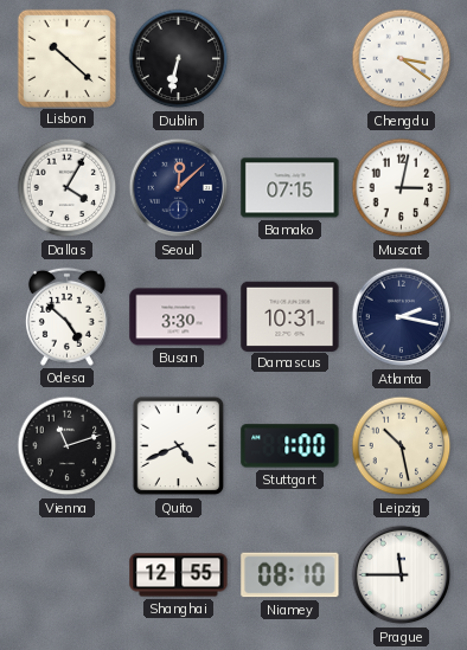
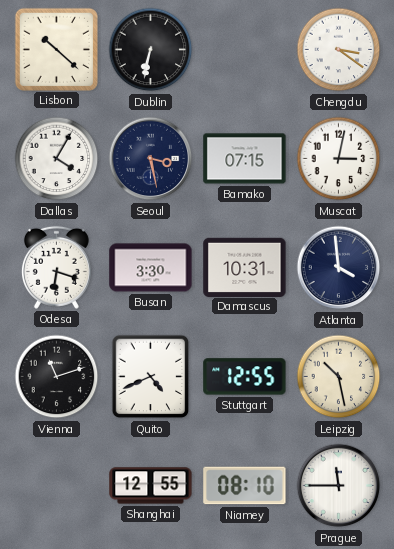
Seoul: 12:08 -> 3:28
Odesa: 4:52 -> 6:18
Atlanta: 2:17 -> 3:59
Stuttgart: 1:00 -> 12:55
